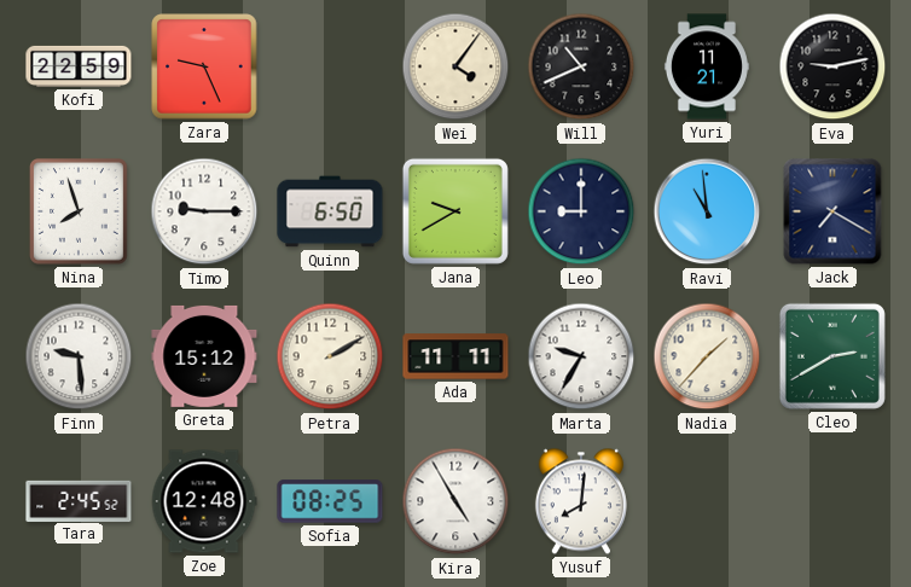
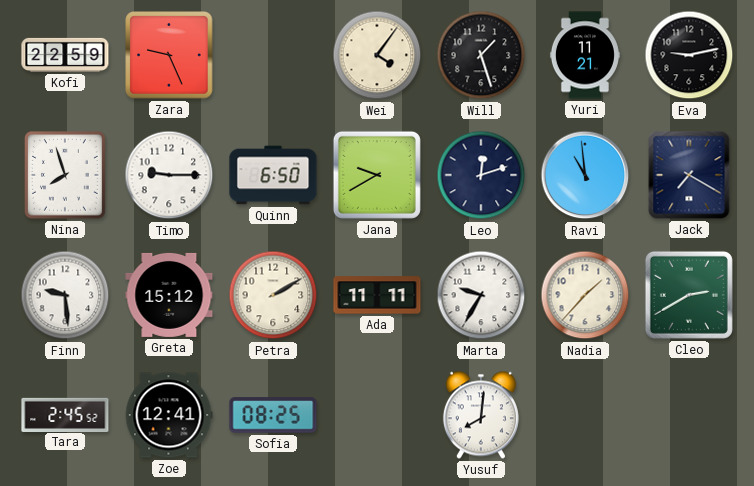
Will: 10:41 -> 1:27
Leo: 9:00 -> 12:12
Zoe: 12:48 -> 12:41
Kira: 4:55 -> none
